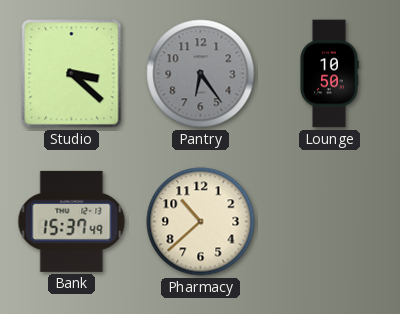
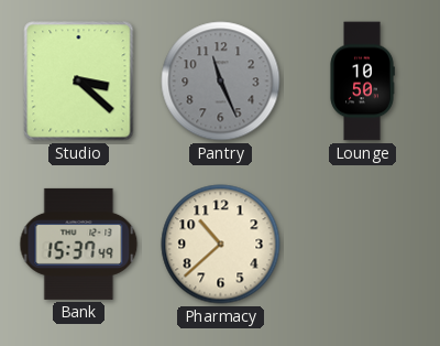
Pantry: 6:24 -> 11:26
